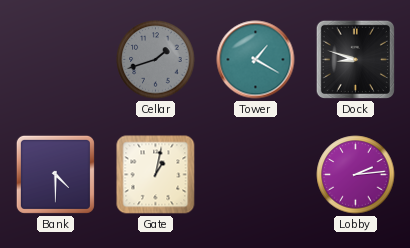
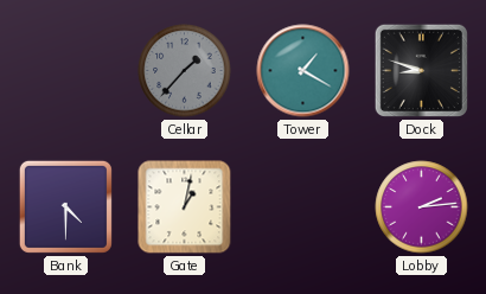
Cellar: 1:42 -> 1:37
